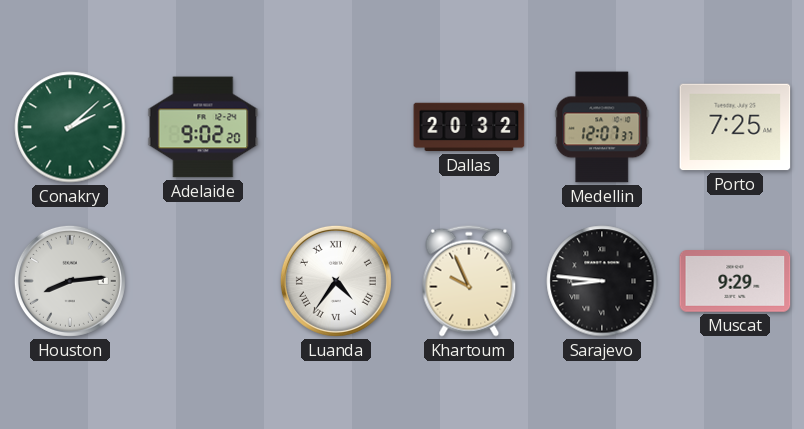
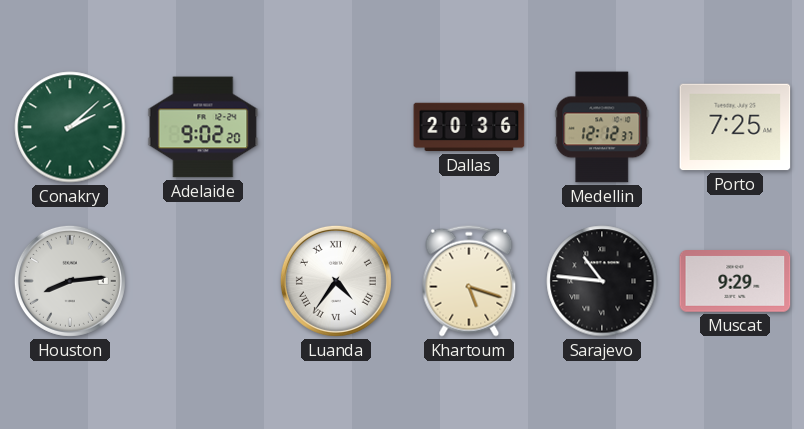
Dallas: 20:32 -> 20:36
Medellin: 12:07 -> 12:12
Khartoum: 9:56 -> 5:18
Sarajevo: 8:46 -> 10:46
